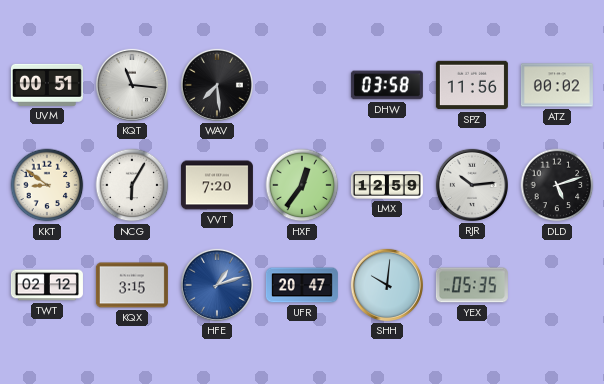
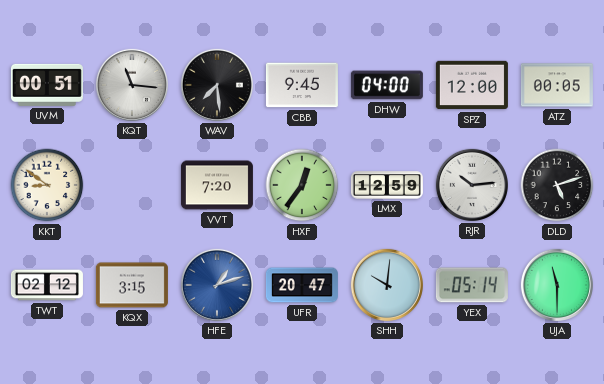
CBB: none -> 9:45
DHW: 03:58 -> 04:00
SPZ: 11:56 -> 12:00
ATZ: 00:02 -> 00:05
NCG: 6:05 -> none
YEX: 05:35 -> 05:14
UJA: none -> 11:30
